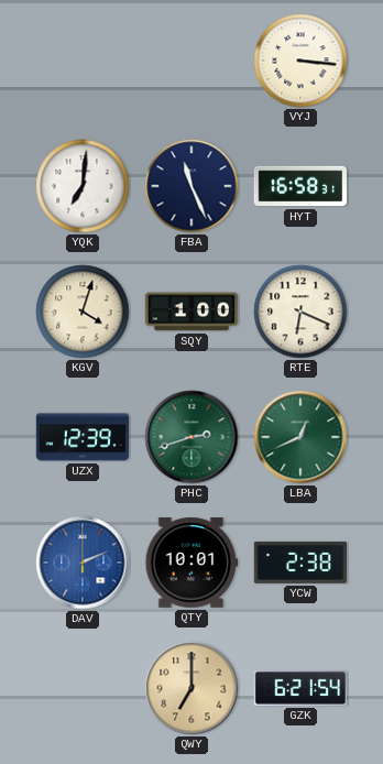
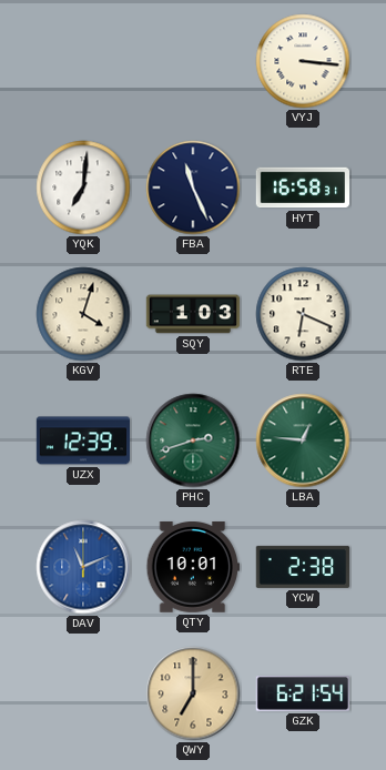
SQY: 1:00 -> 1:03
LBA: 12:41 -> 12:46
DAV: 2:11 -> 11:11
